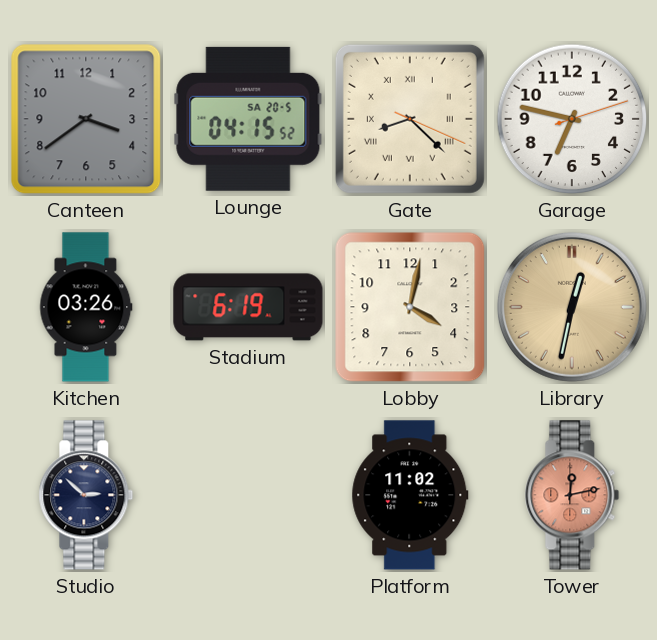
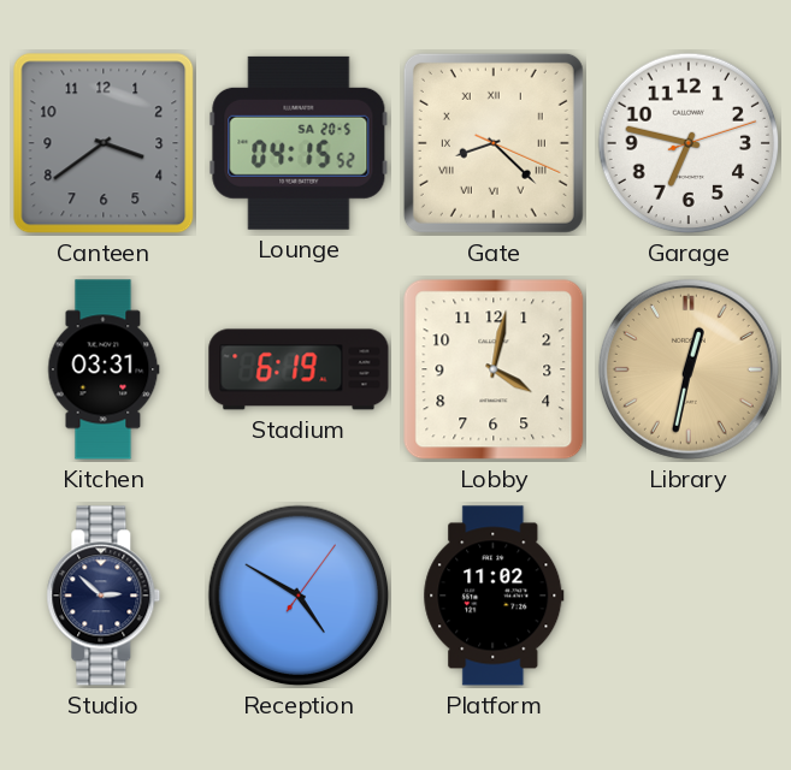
Kitchen: 03:26 -> 03:31
Reception: none -> 4:50
Tower: 12:13 -> none
